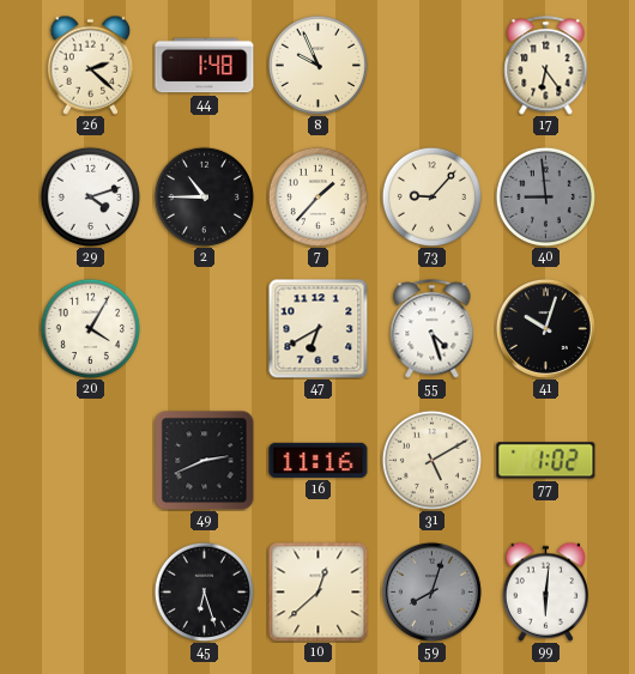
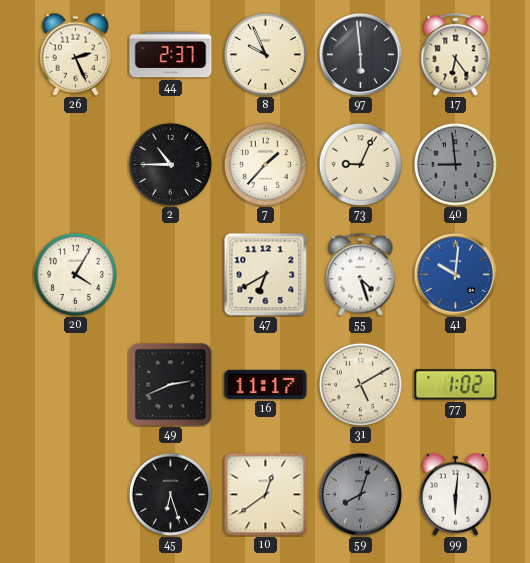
26: 2:22 -> 2:26
44: 1:48 -> 2:37
97: none -> 5:59
29: 4:12 -> none
73: 9:07 -> 9:04
41: 10:03 -> 10:01
41 dial: black -> blue
16: 11:16 -> 11:17
10: 12:38 -> 12:39
